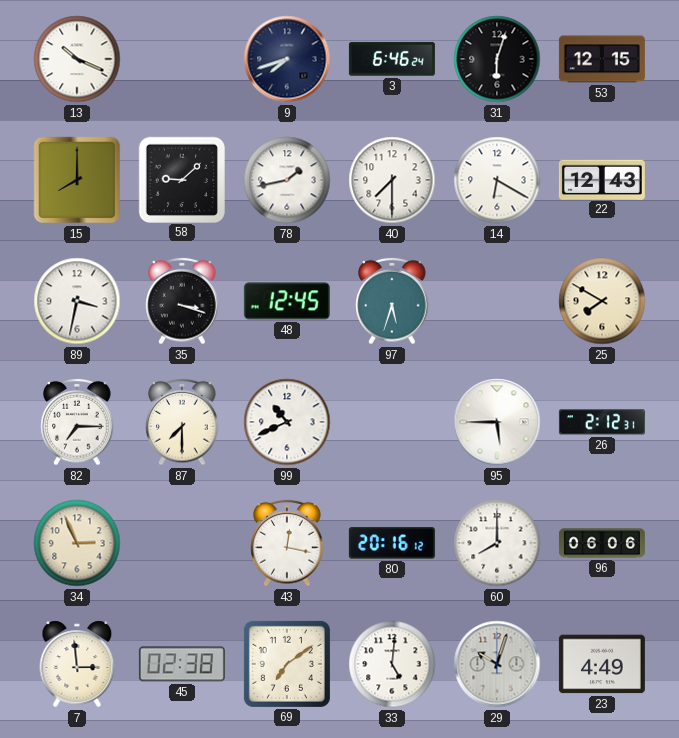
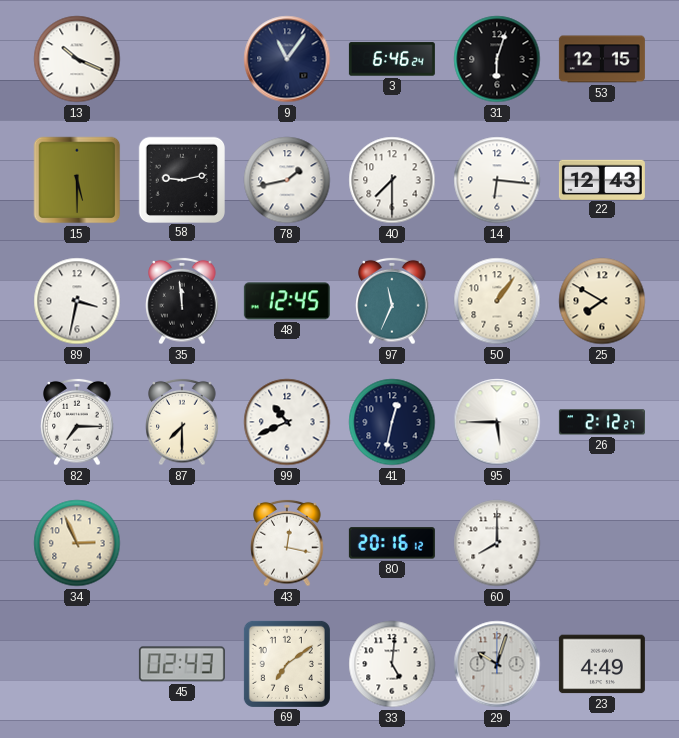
9: 7:42 -> 11:06
15: 8:00 -> 5:30
58: 9:08 -> 9:13
14: 6:20 -> 6:16
35: 3:18 -> 11:59
97: 5:33 -> 11:34
50: none -> 1:06
41: none -> 12:32
26: 2:12:31 -> 2:12:27
96: 06:06 -> none
7: 2:59 -> none
45: 02:38 -> 02:43
